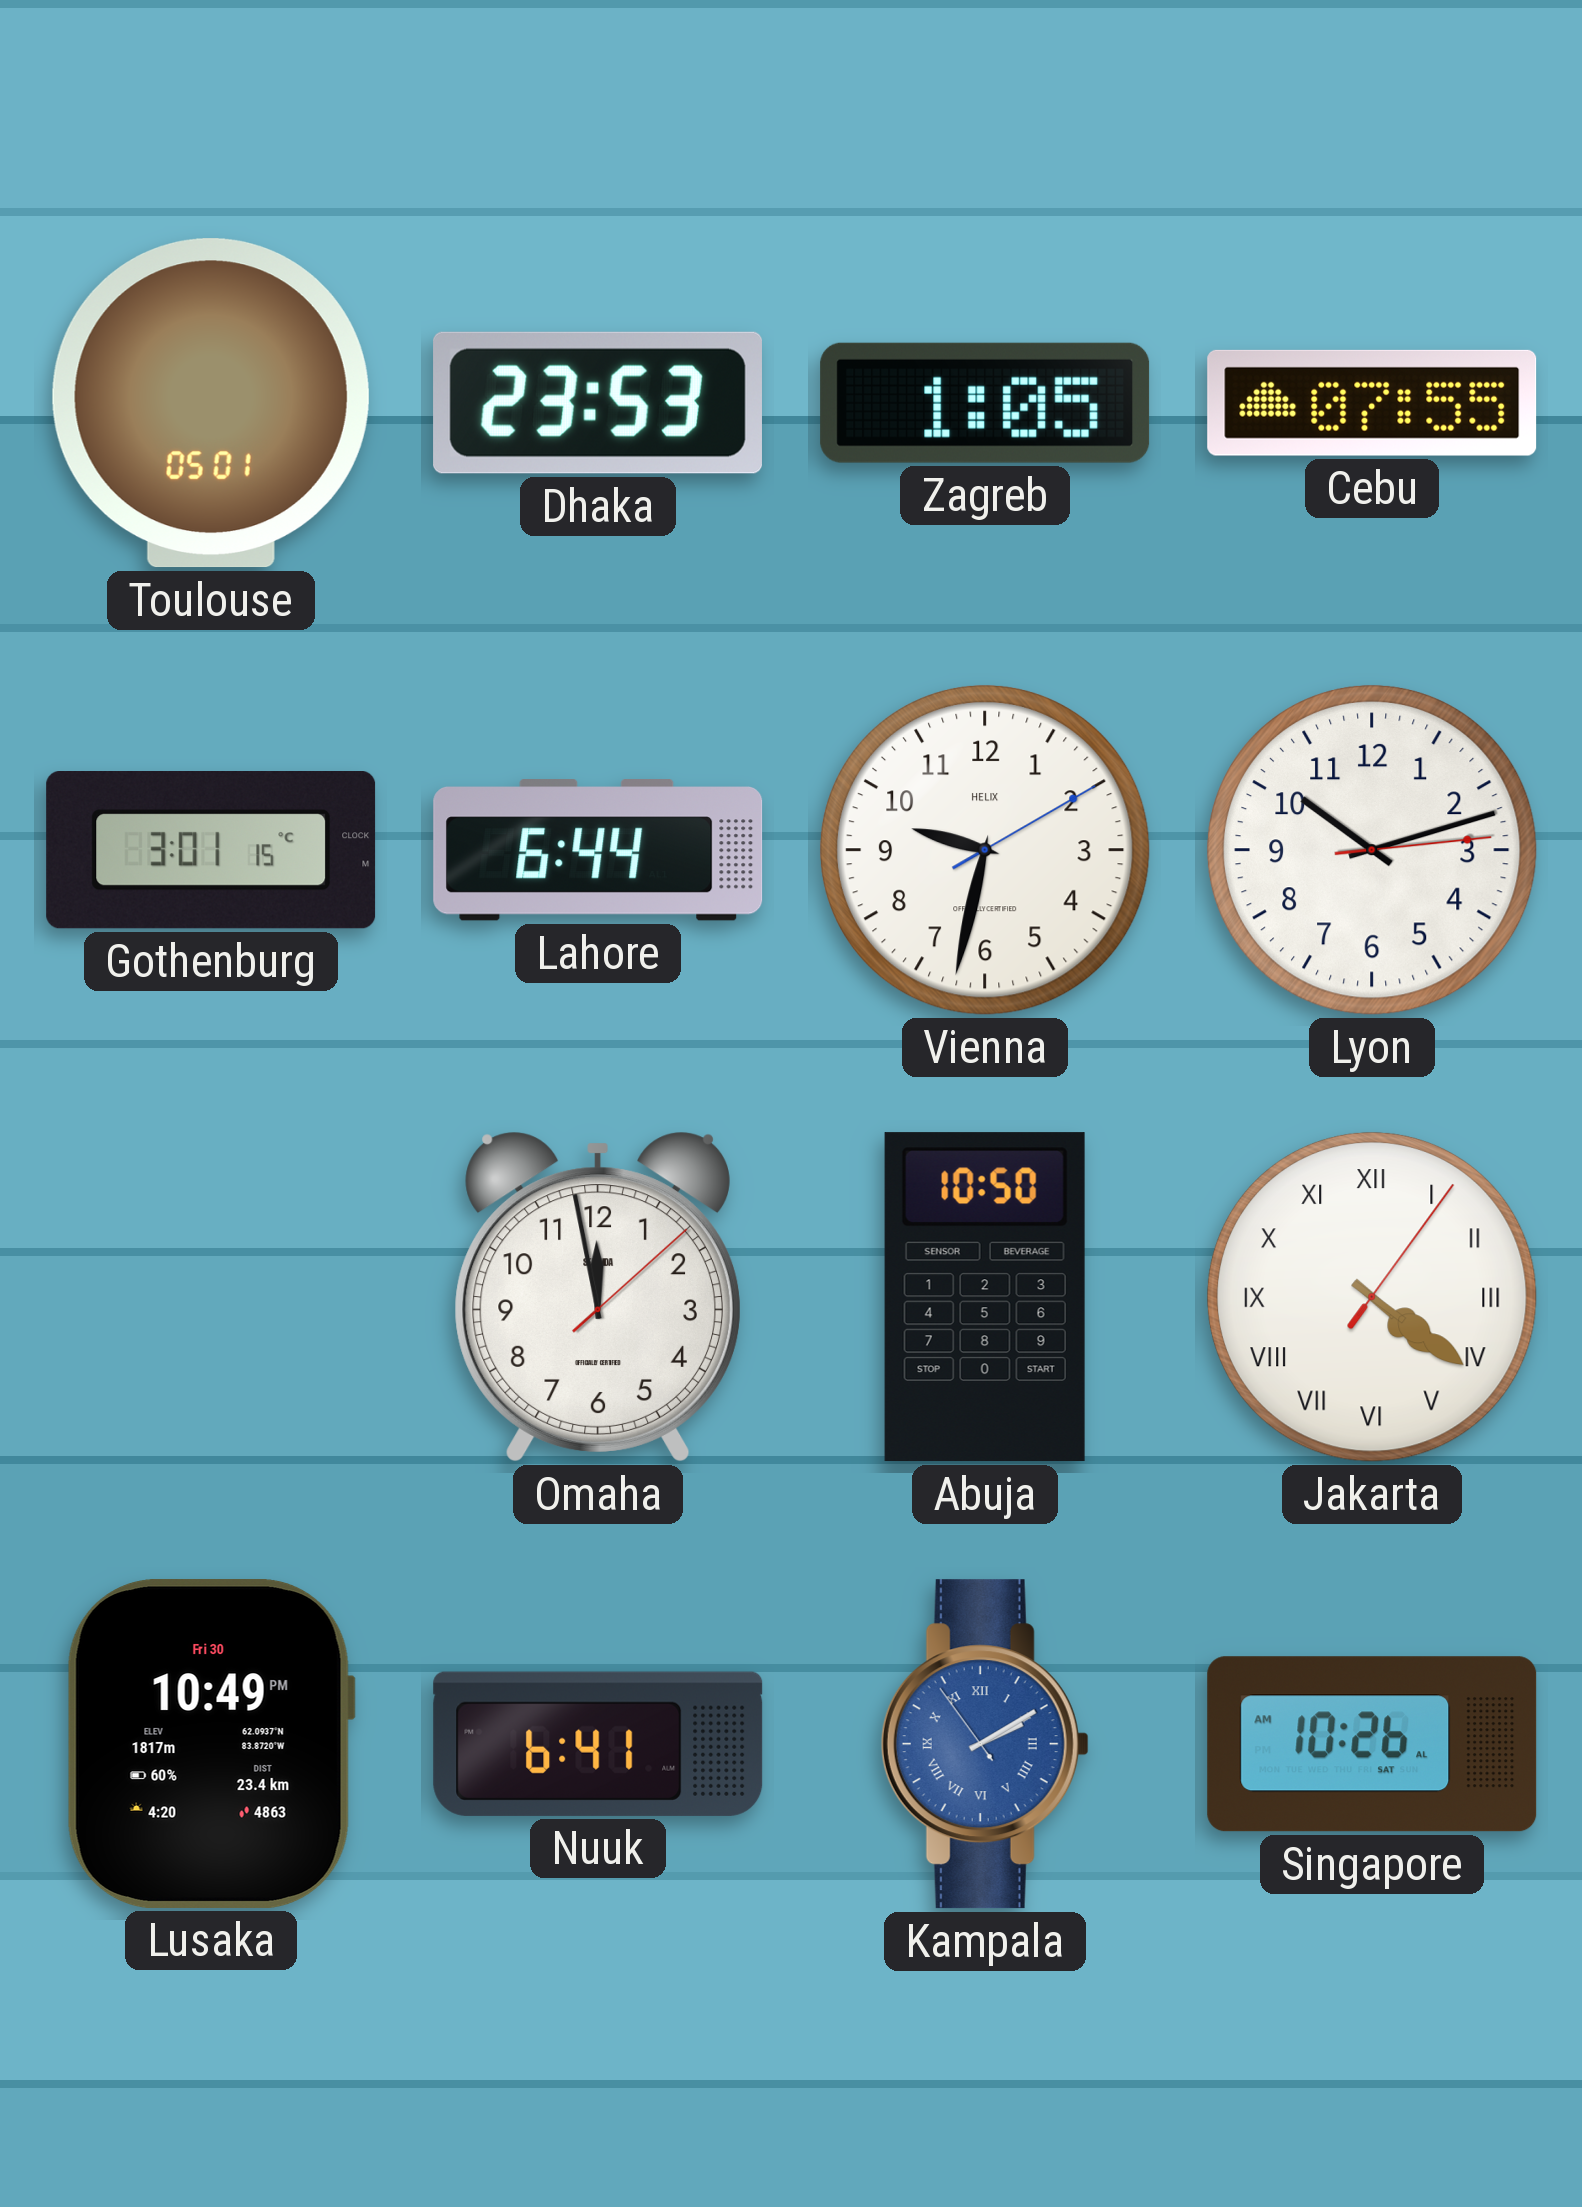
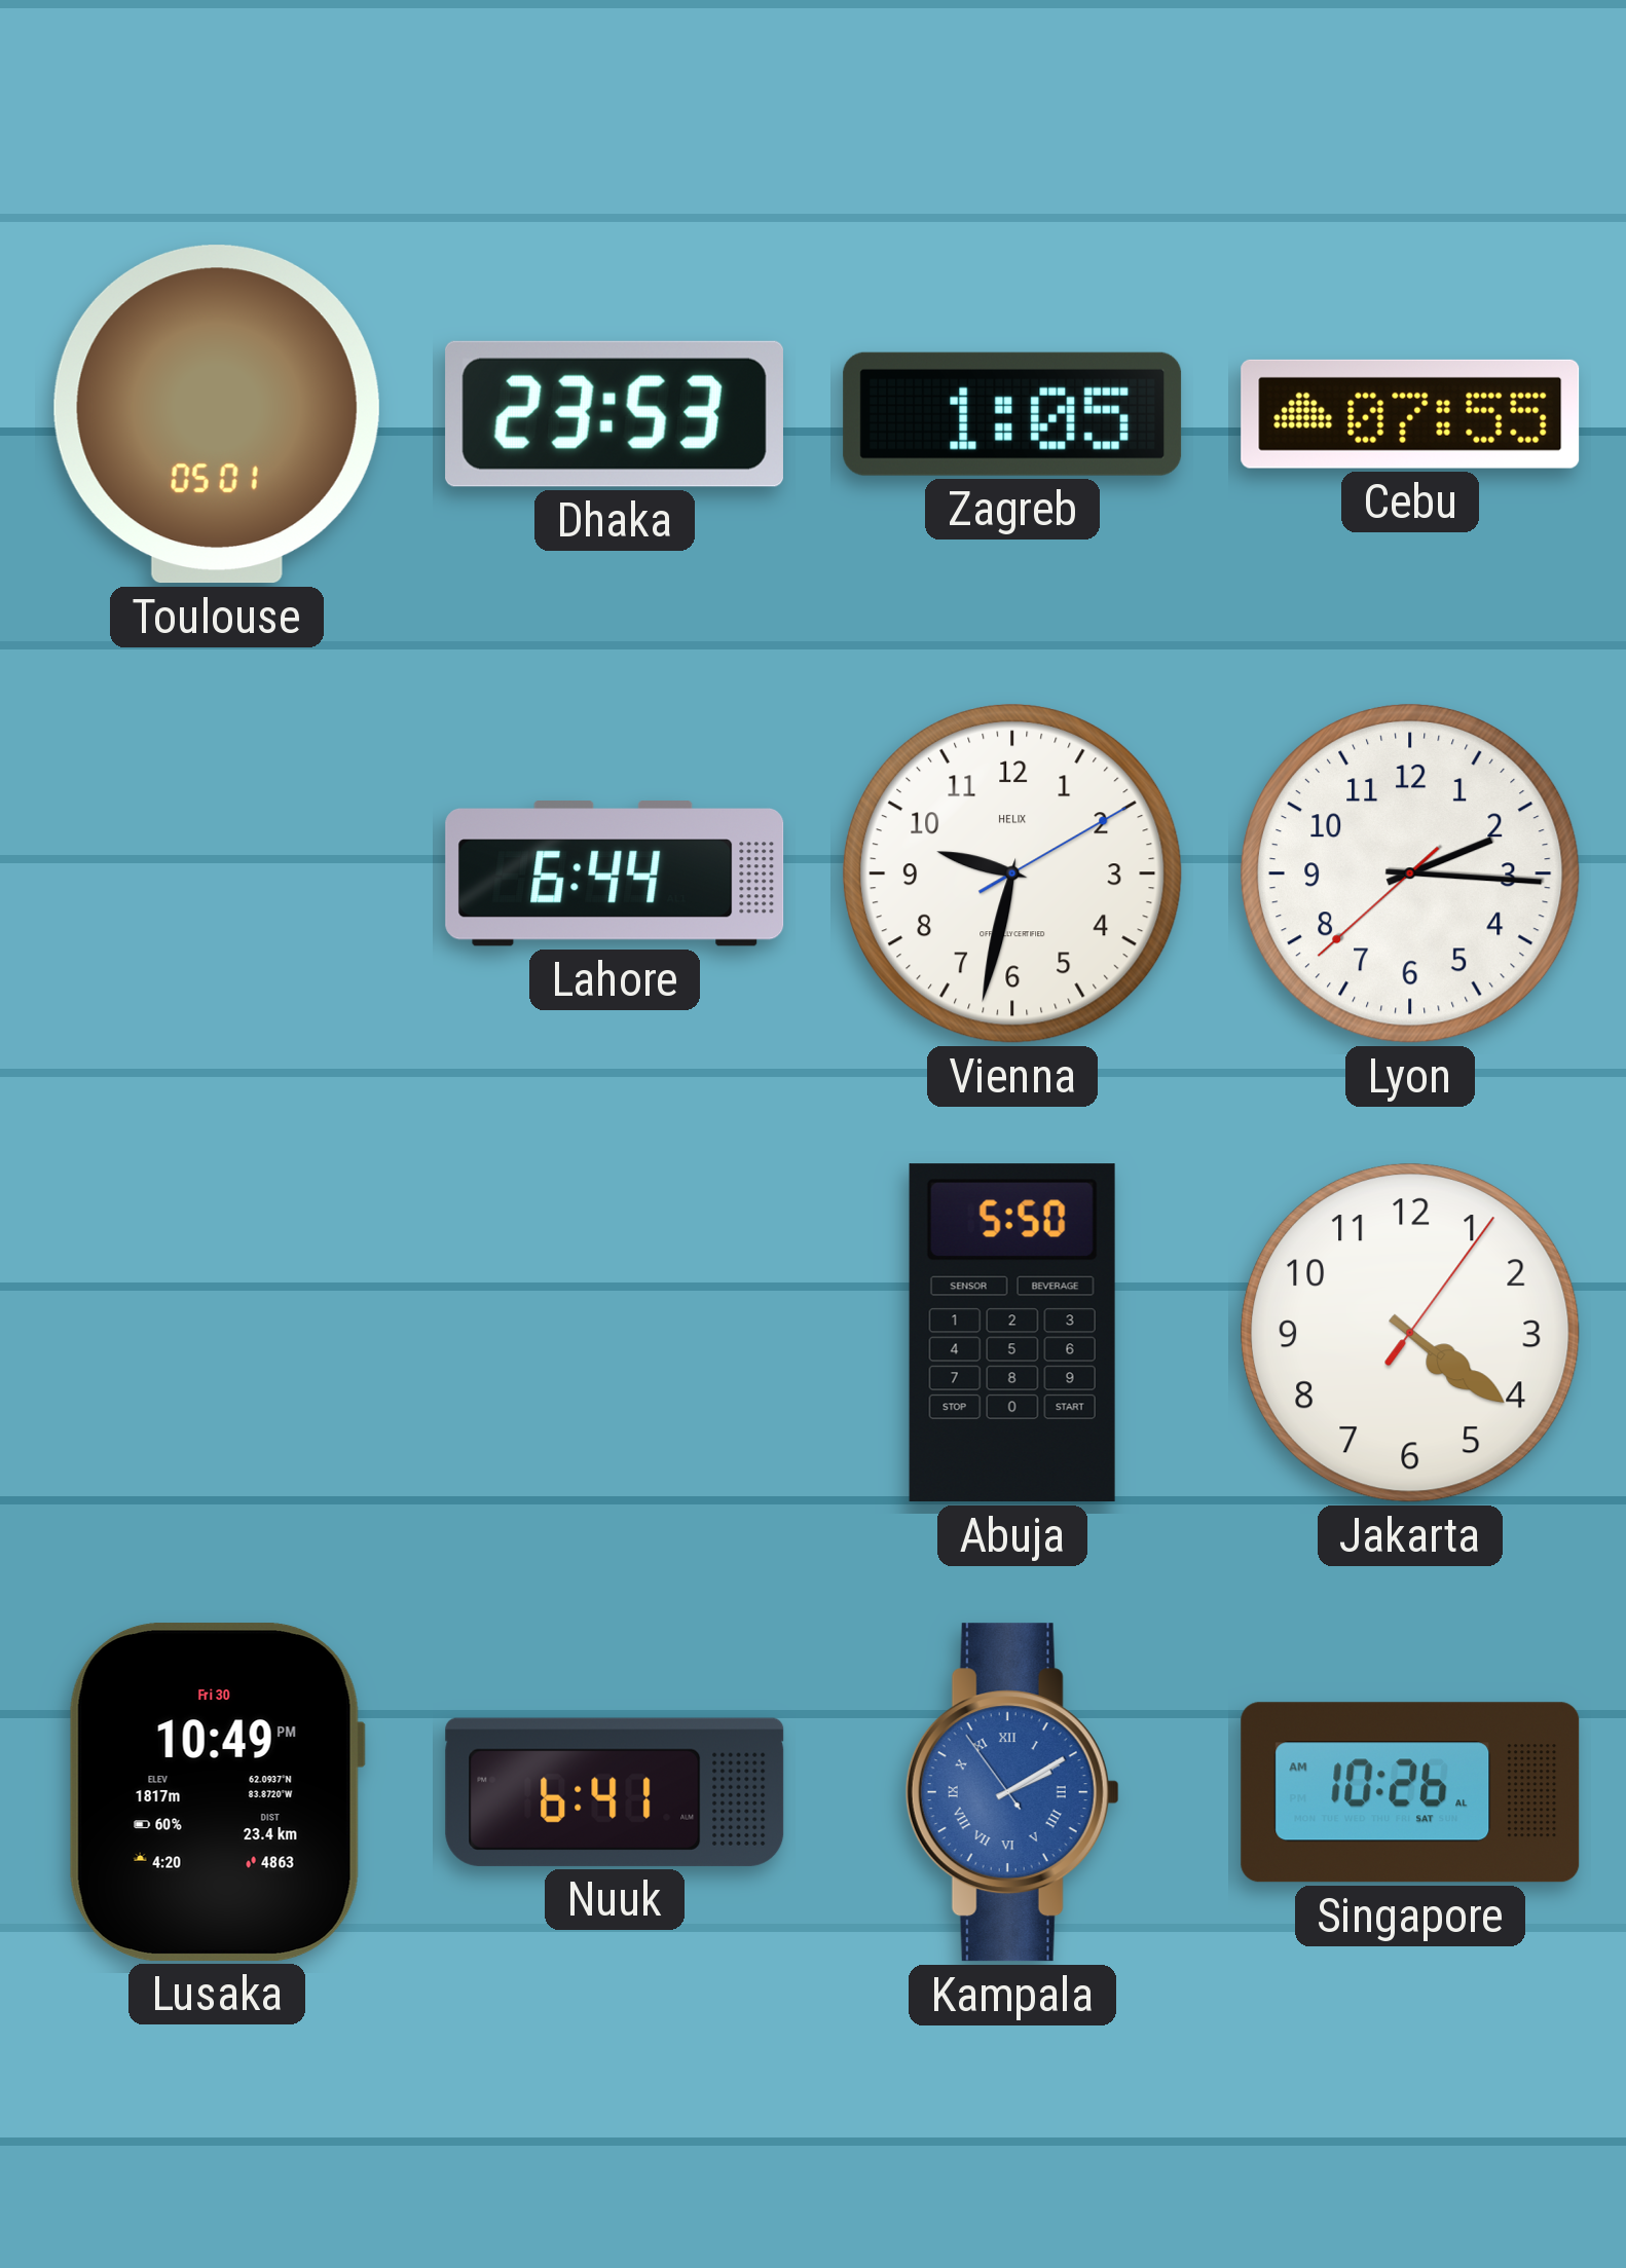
Gothenburg: 3:01 -> none
Lyon: 10:12 -> 2:15
Omaha: 11:58 -> none
Abuja: 10:50 -> 5:50
Jakarta numerals: Roman -> Arabic
